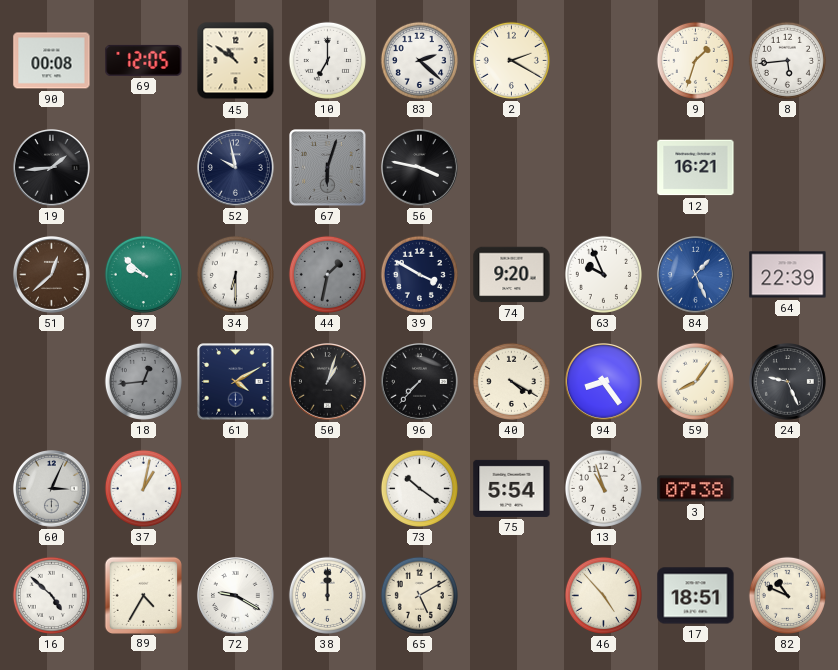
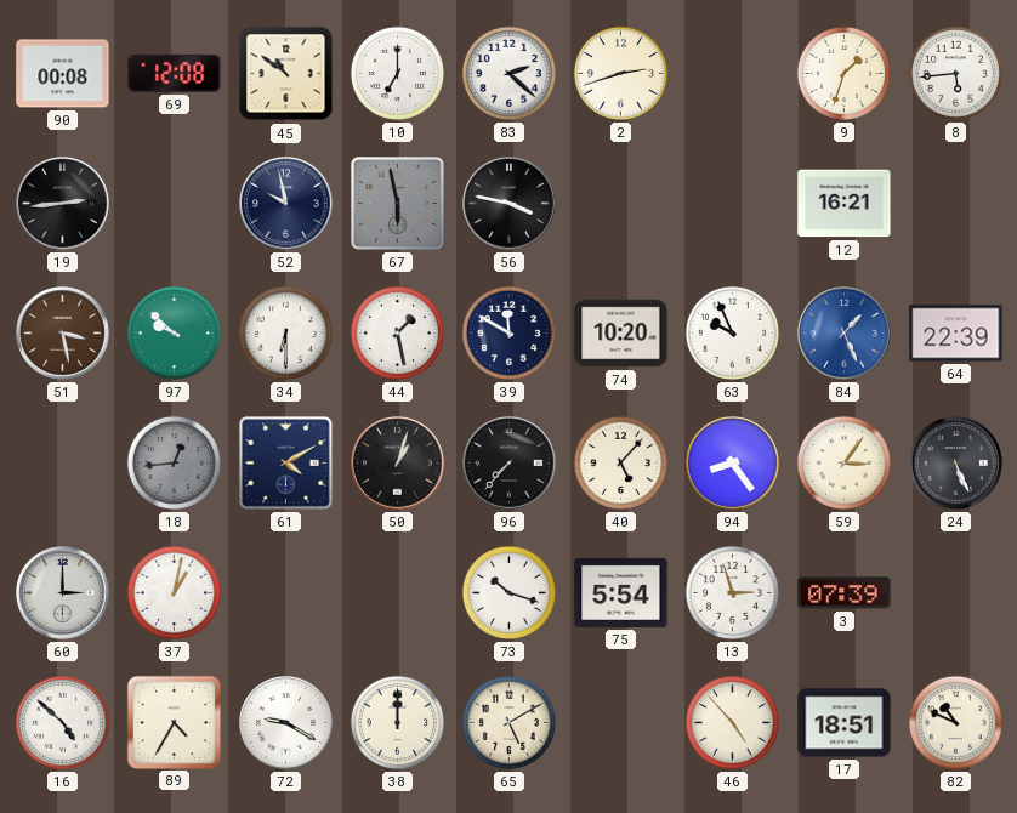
69: 12:05 -> 12:08
2: 2:20 -> 2:42
19: 1:44 -> 2:44
67: 6:03 -> 5:58
51: 12:38 -> 3:28
44: 1:32 -> 1:28
44 dial: grey -> white
39: 3:50 -> 11:50
74: 9:20 -> 10:20
40: 4:20 -> 5:07
59: 8:06 -> 3:06
24: 9:26 -> 5:26
60: 3:04 -> 3:00
73: 10:21 -> 10:18
13: 10:57 -> 2:57
3: 07:38 -> 07:39
